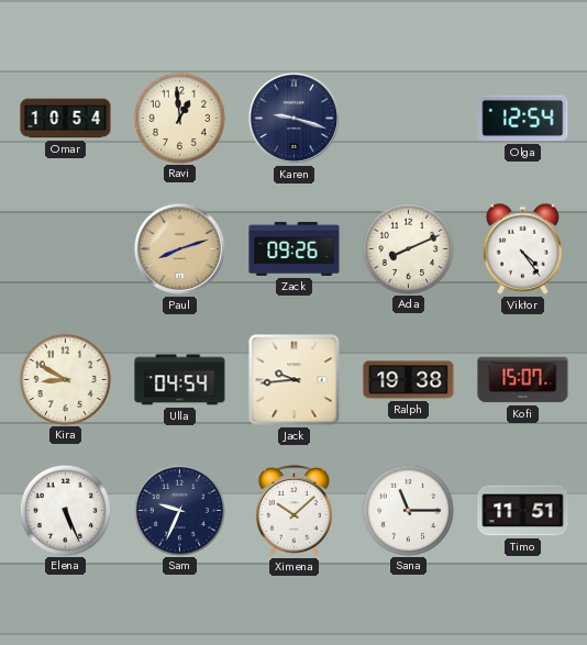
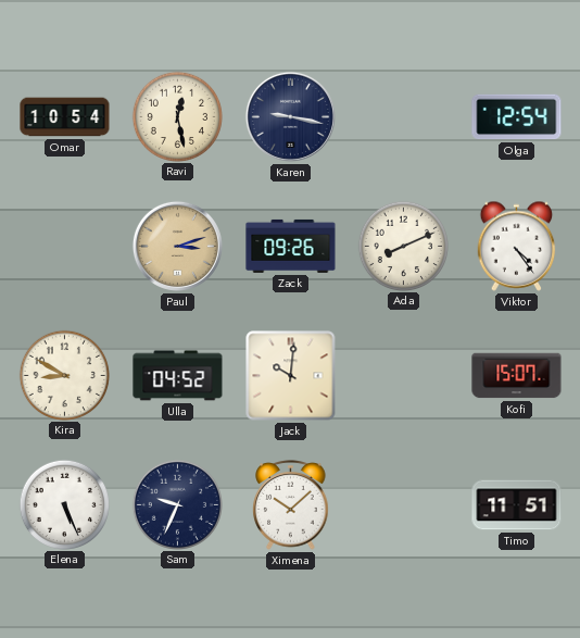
Ravi: 12:59 -> 12:28
Karen: 9:18 -> 9:17
Paul: 8:12 -> 3:12
Ulla: 04:54 -> 04:52
Jack: 9:44 -> 10:01
Ralph: 19:38 -> none
Sana: 11:15 -> none
